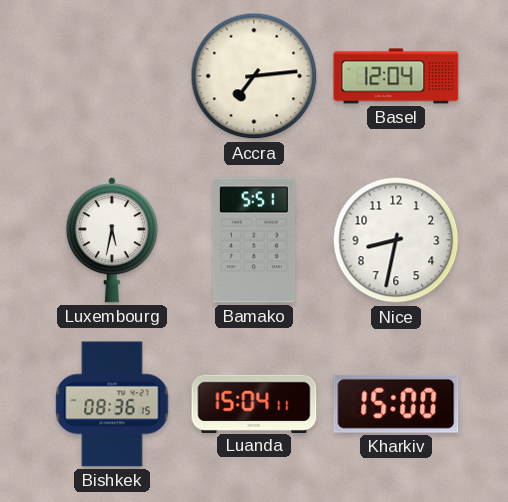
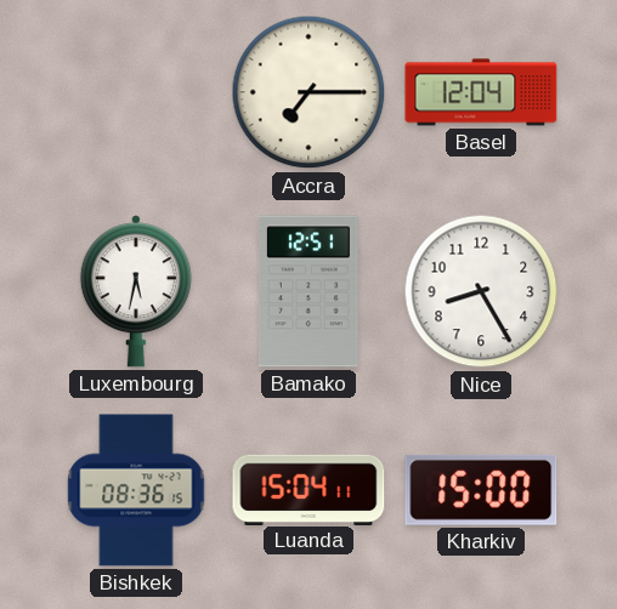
Accra: 7:14 -> 7:15
Bamako: 5:51 -> 12:51
Nice: 8:32 -> 8:25
